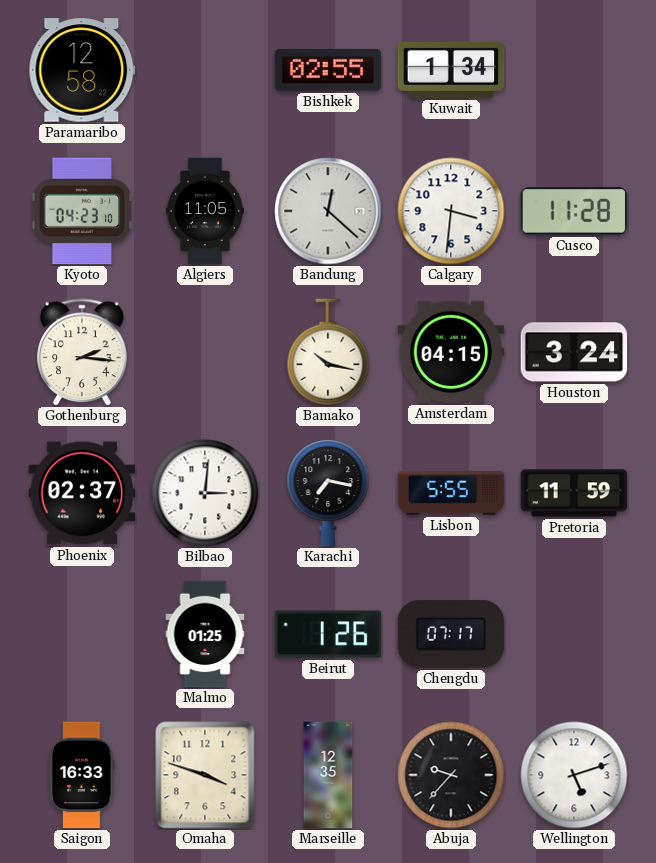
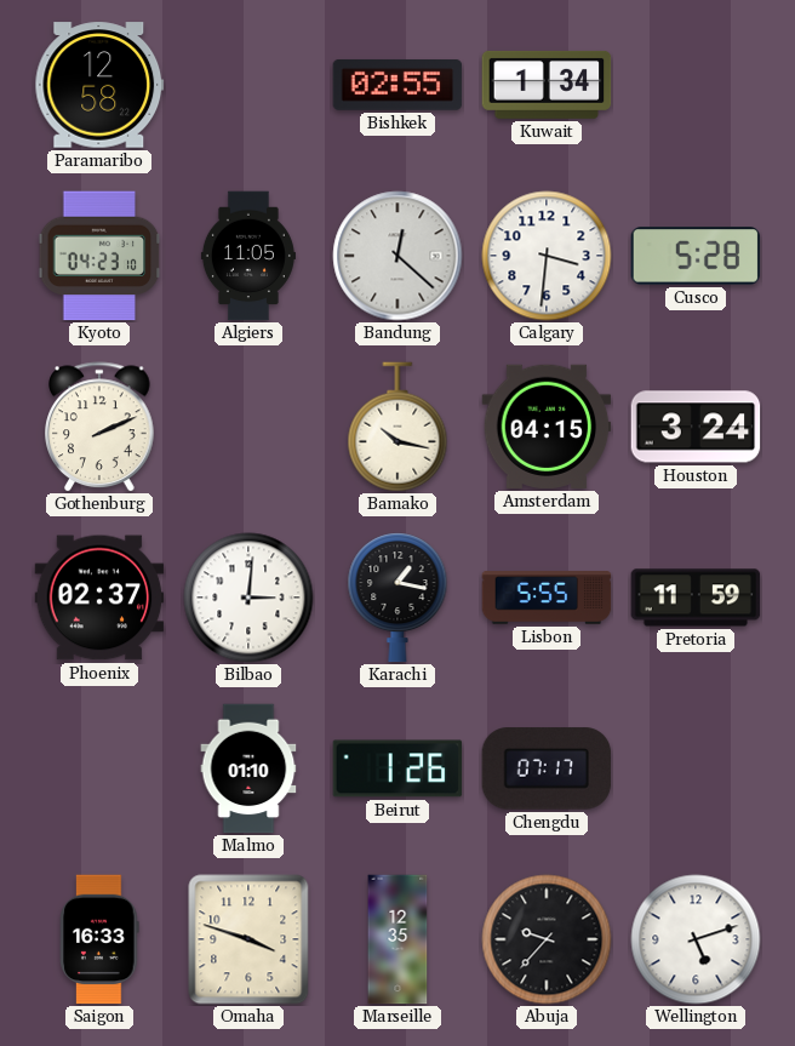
Cusco: 11:28 -> 5:28
Gothenburg: 2:16 -> 2:11
Karachi: 7:17 -> 1:17
Malmo: 01:25 -> 01:10
